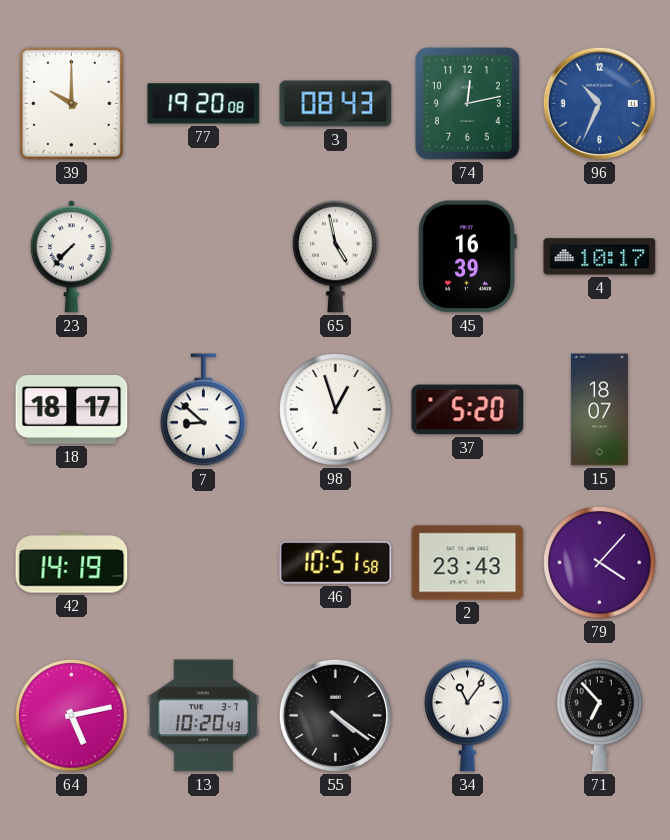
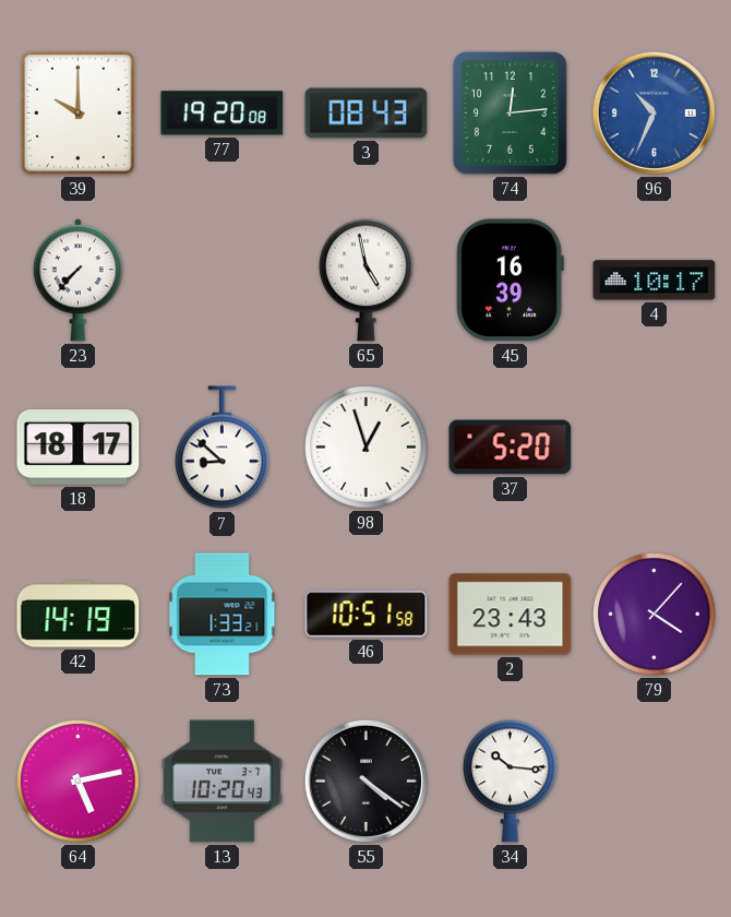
74: 12:13 -> 12:14
15: 18:07 -> none
73: none -> 1:33
34: 11:06 -> 10:16
71: 6:53 -> none
